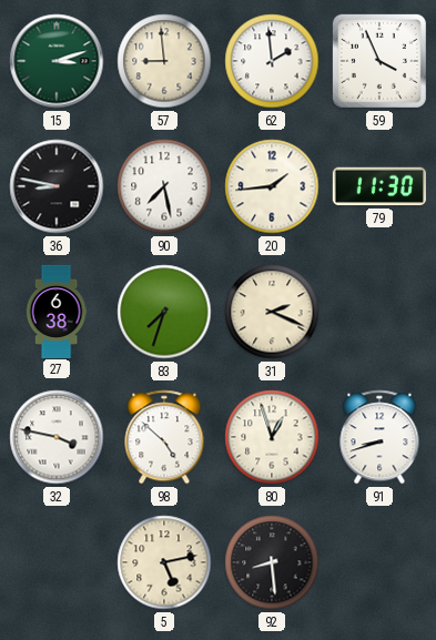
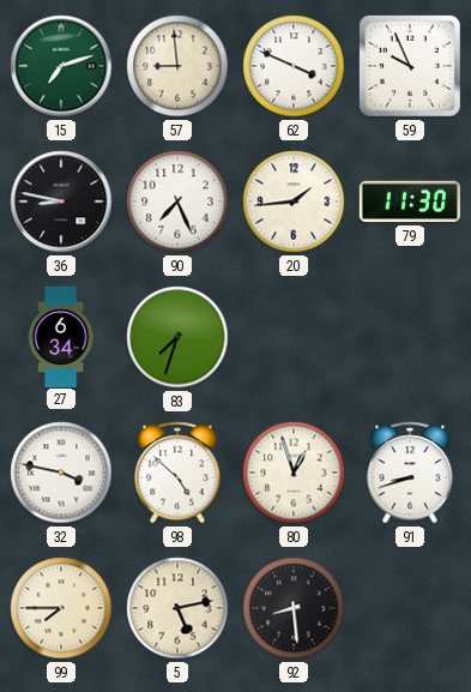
15: 3:12 -> 7:12
62: 1:59 -> 3:49
59: 3:56 -> 9:56
90: 7:28 -> 7:26
27: 6:38 -> 6:34
31: 2:19 -> none
99: none -> 7:45
